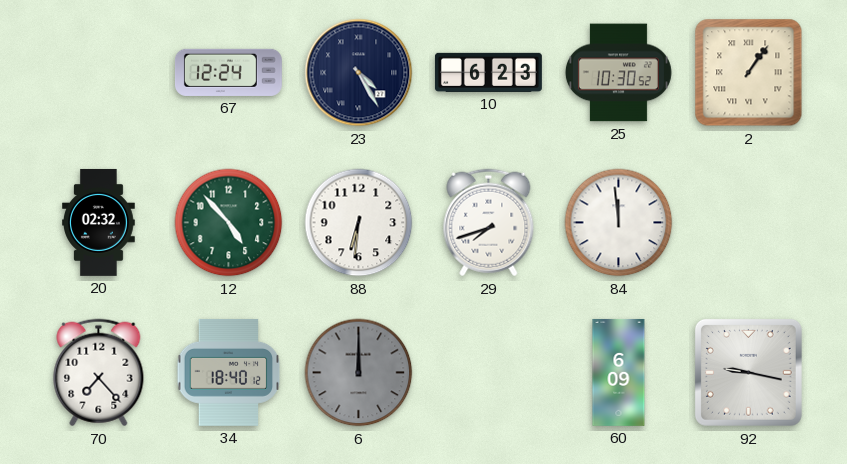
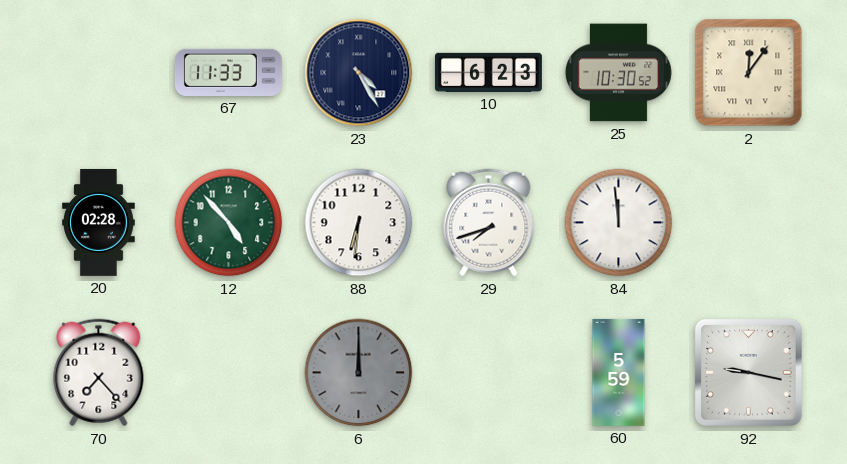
67: 12:24 -> 11:33
2: 1:06 -> 12:06
20: 02:32 -> 02:28
34: 18:40 -> none
60: 6:09 -> 5:59
